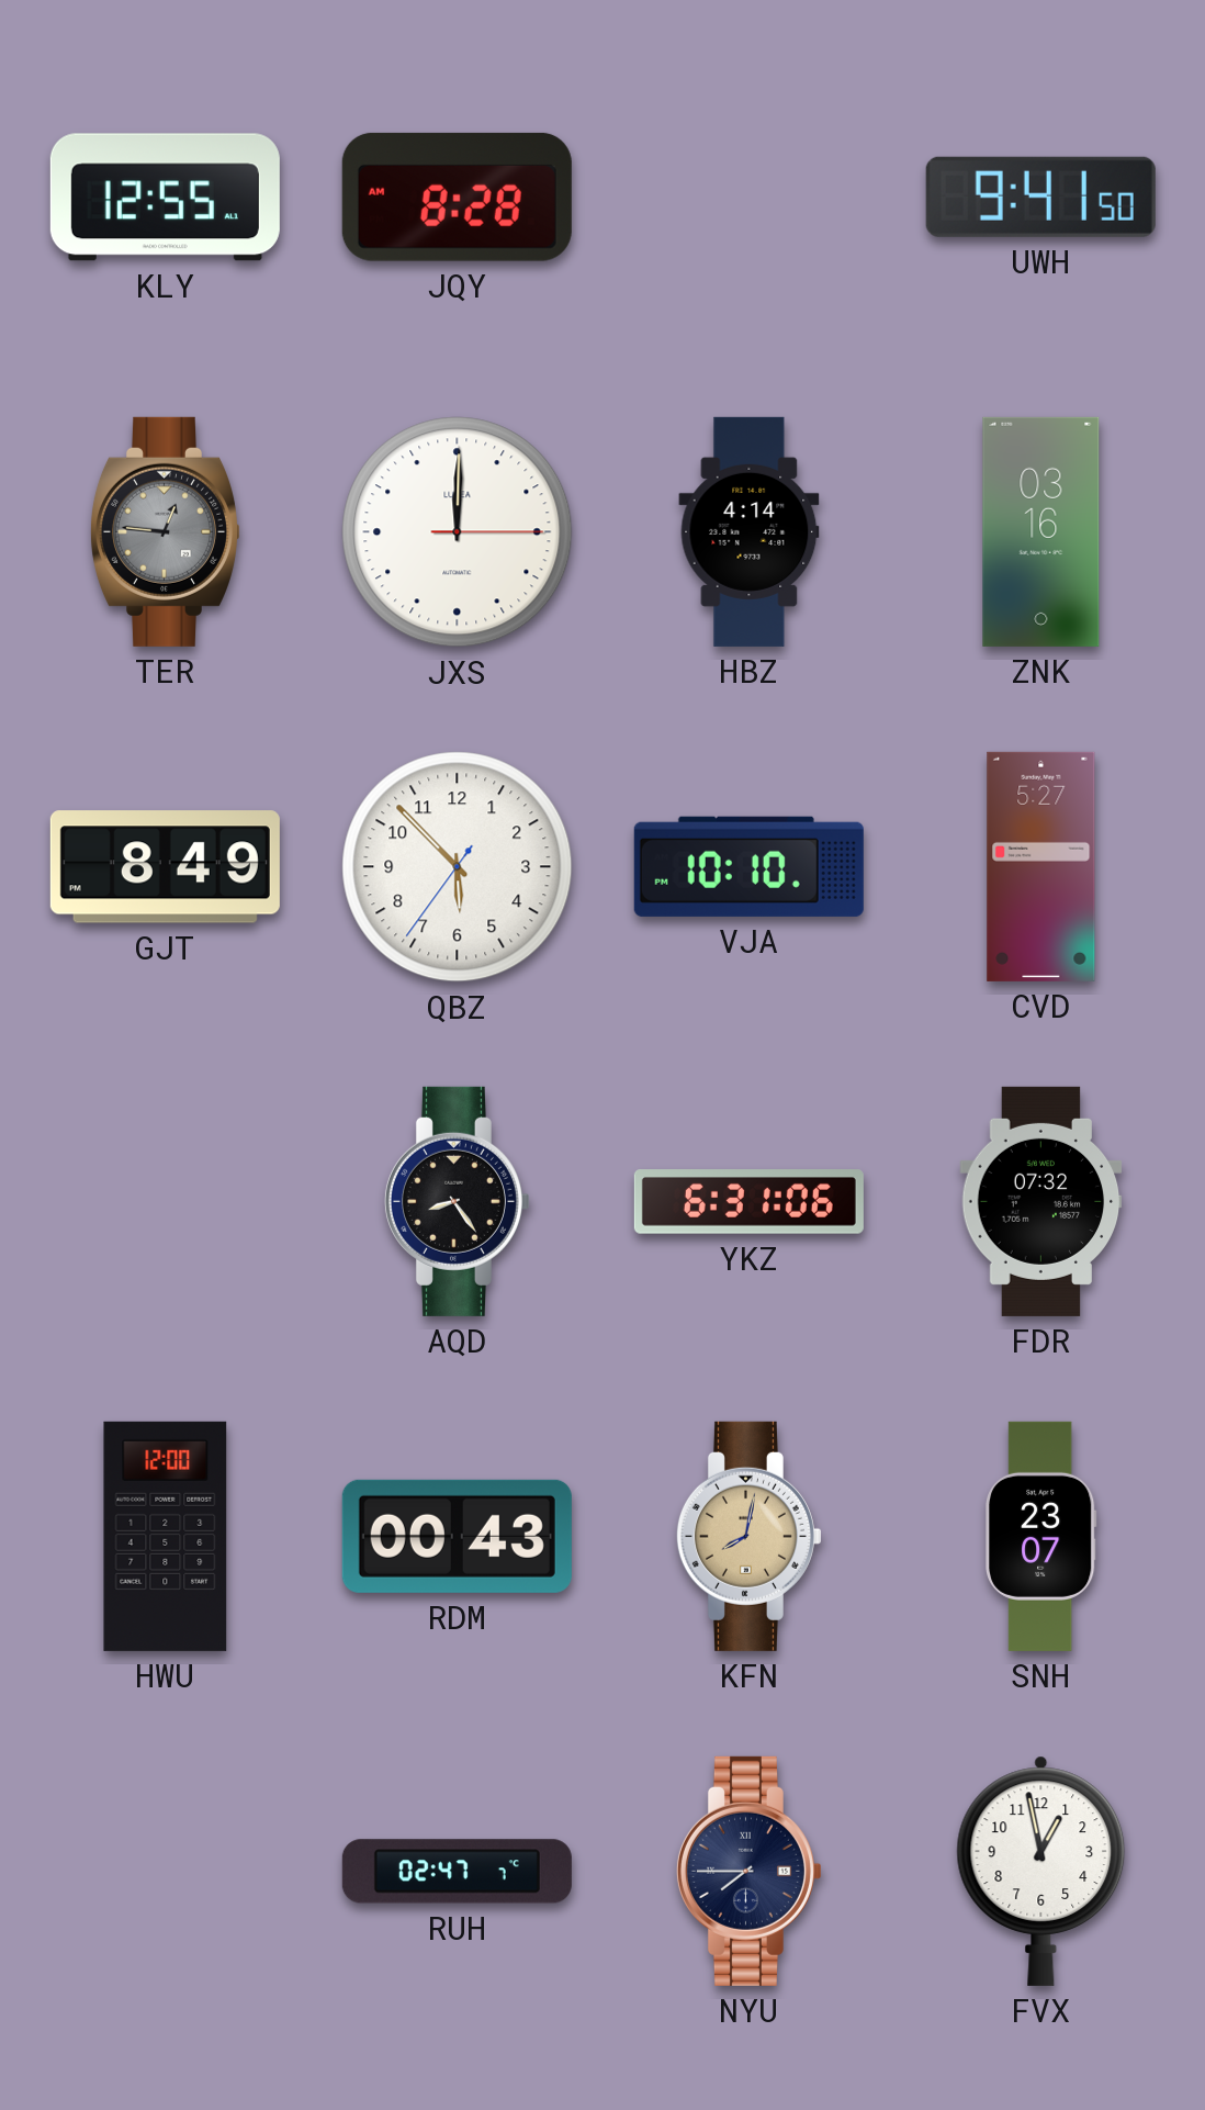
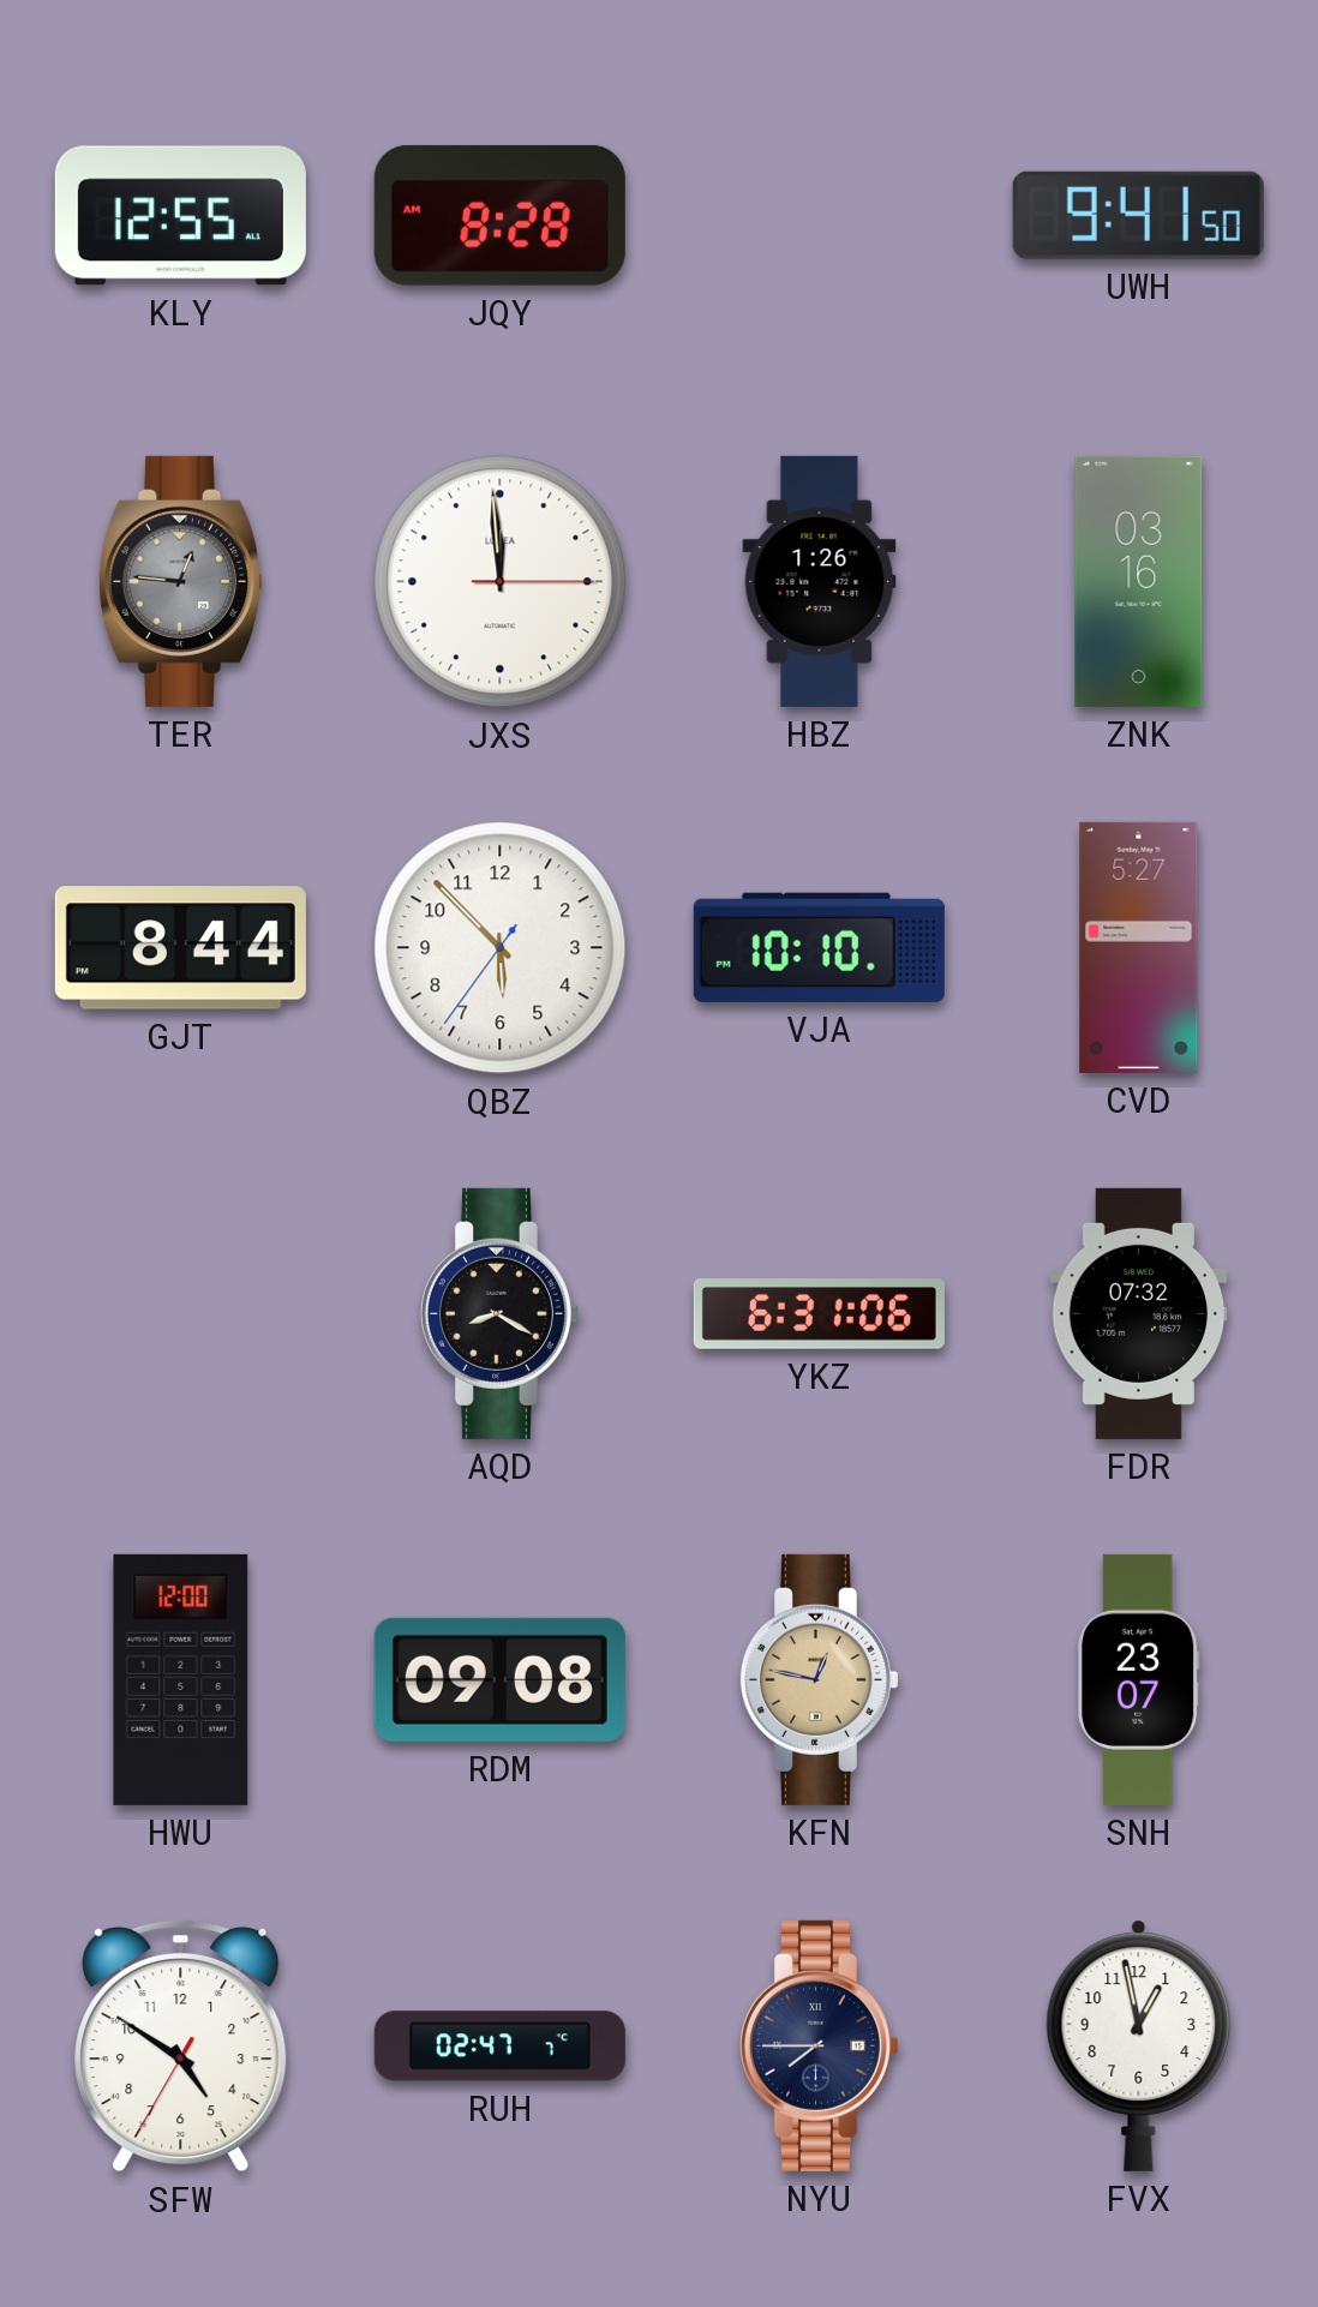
JXS: 12:00 -> 11:59
HBZ: 4:14 -> 1:26
GJT: 8:49 -> 8:44
AQD: 8:24 -> 8:20
RDM: 00:43 -> 09:08
KFN: 8:02 -> 12:47
SFW: none -> 4:50
